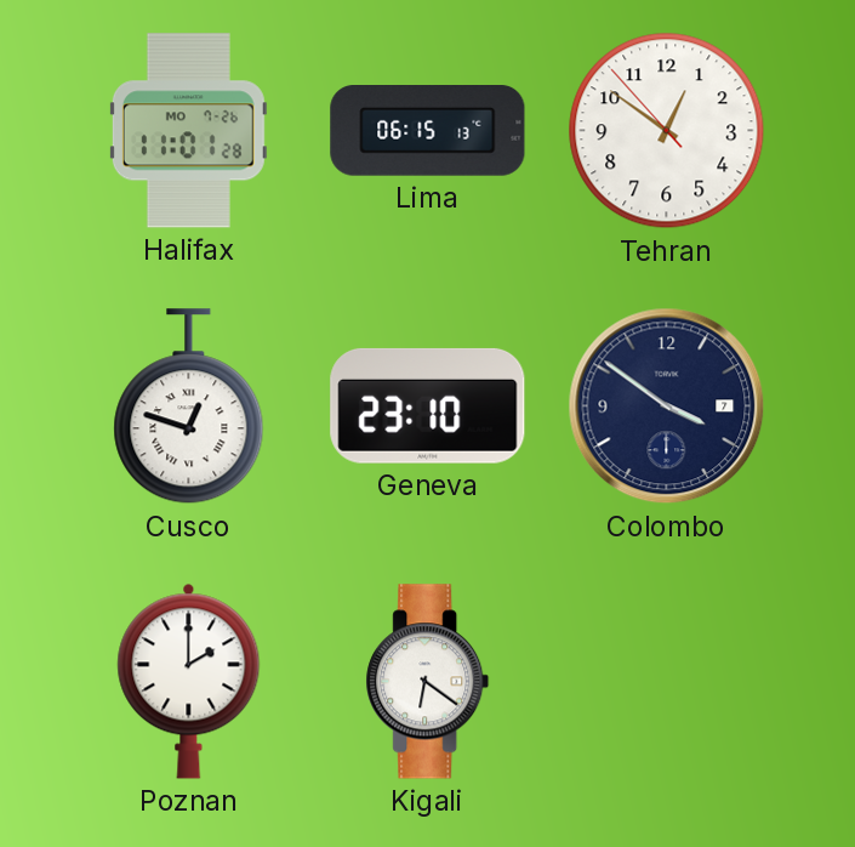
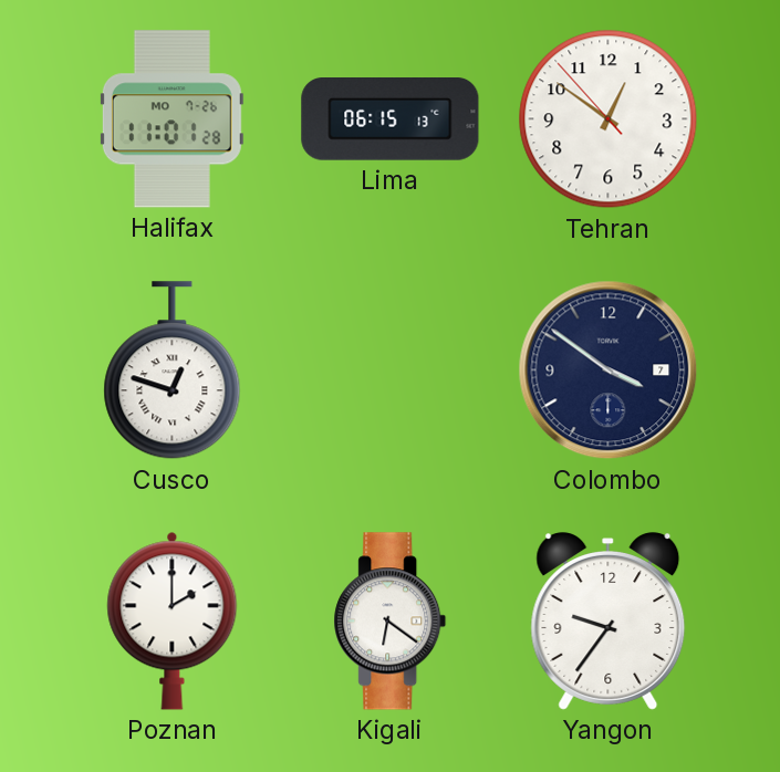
Geneva: 23:10 -> none
Yangon: none -> 9:36
